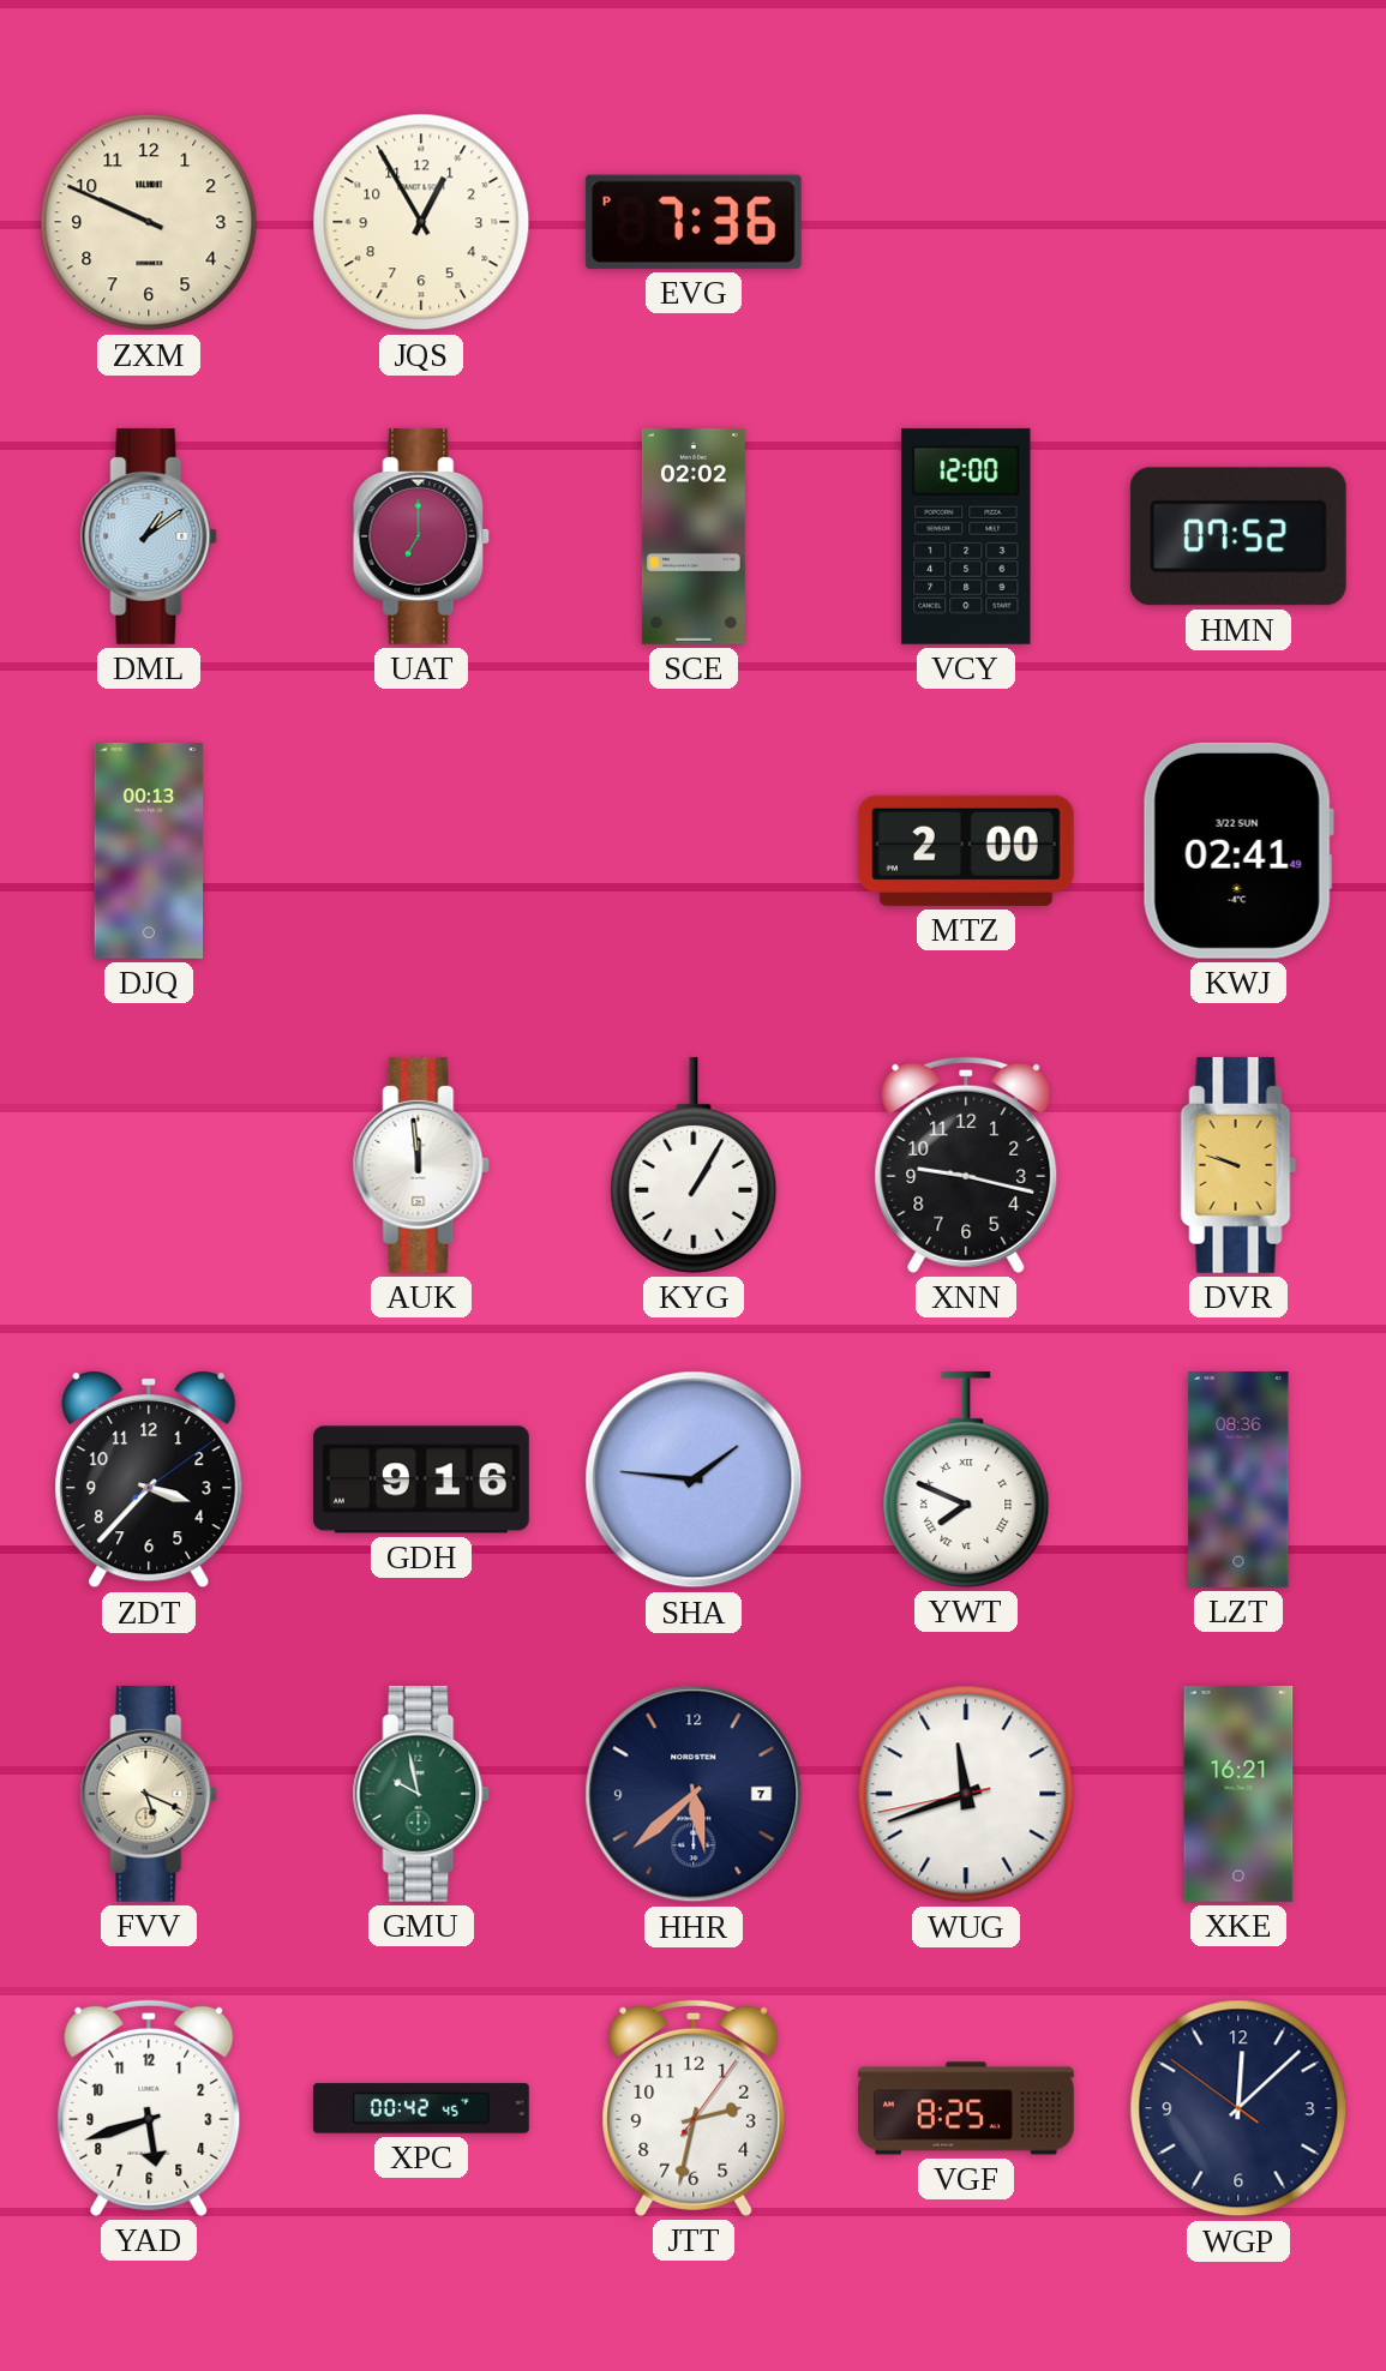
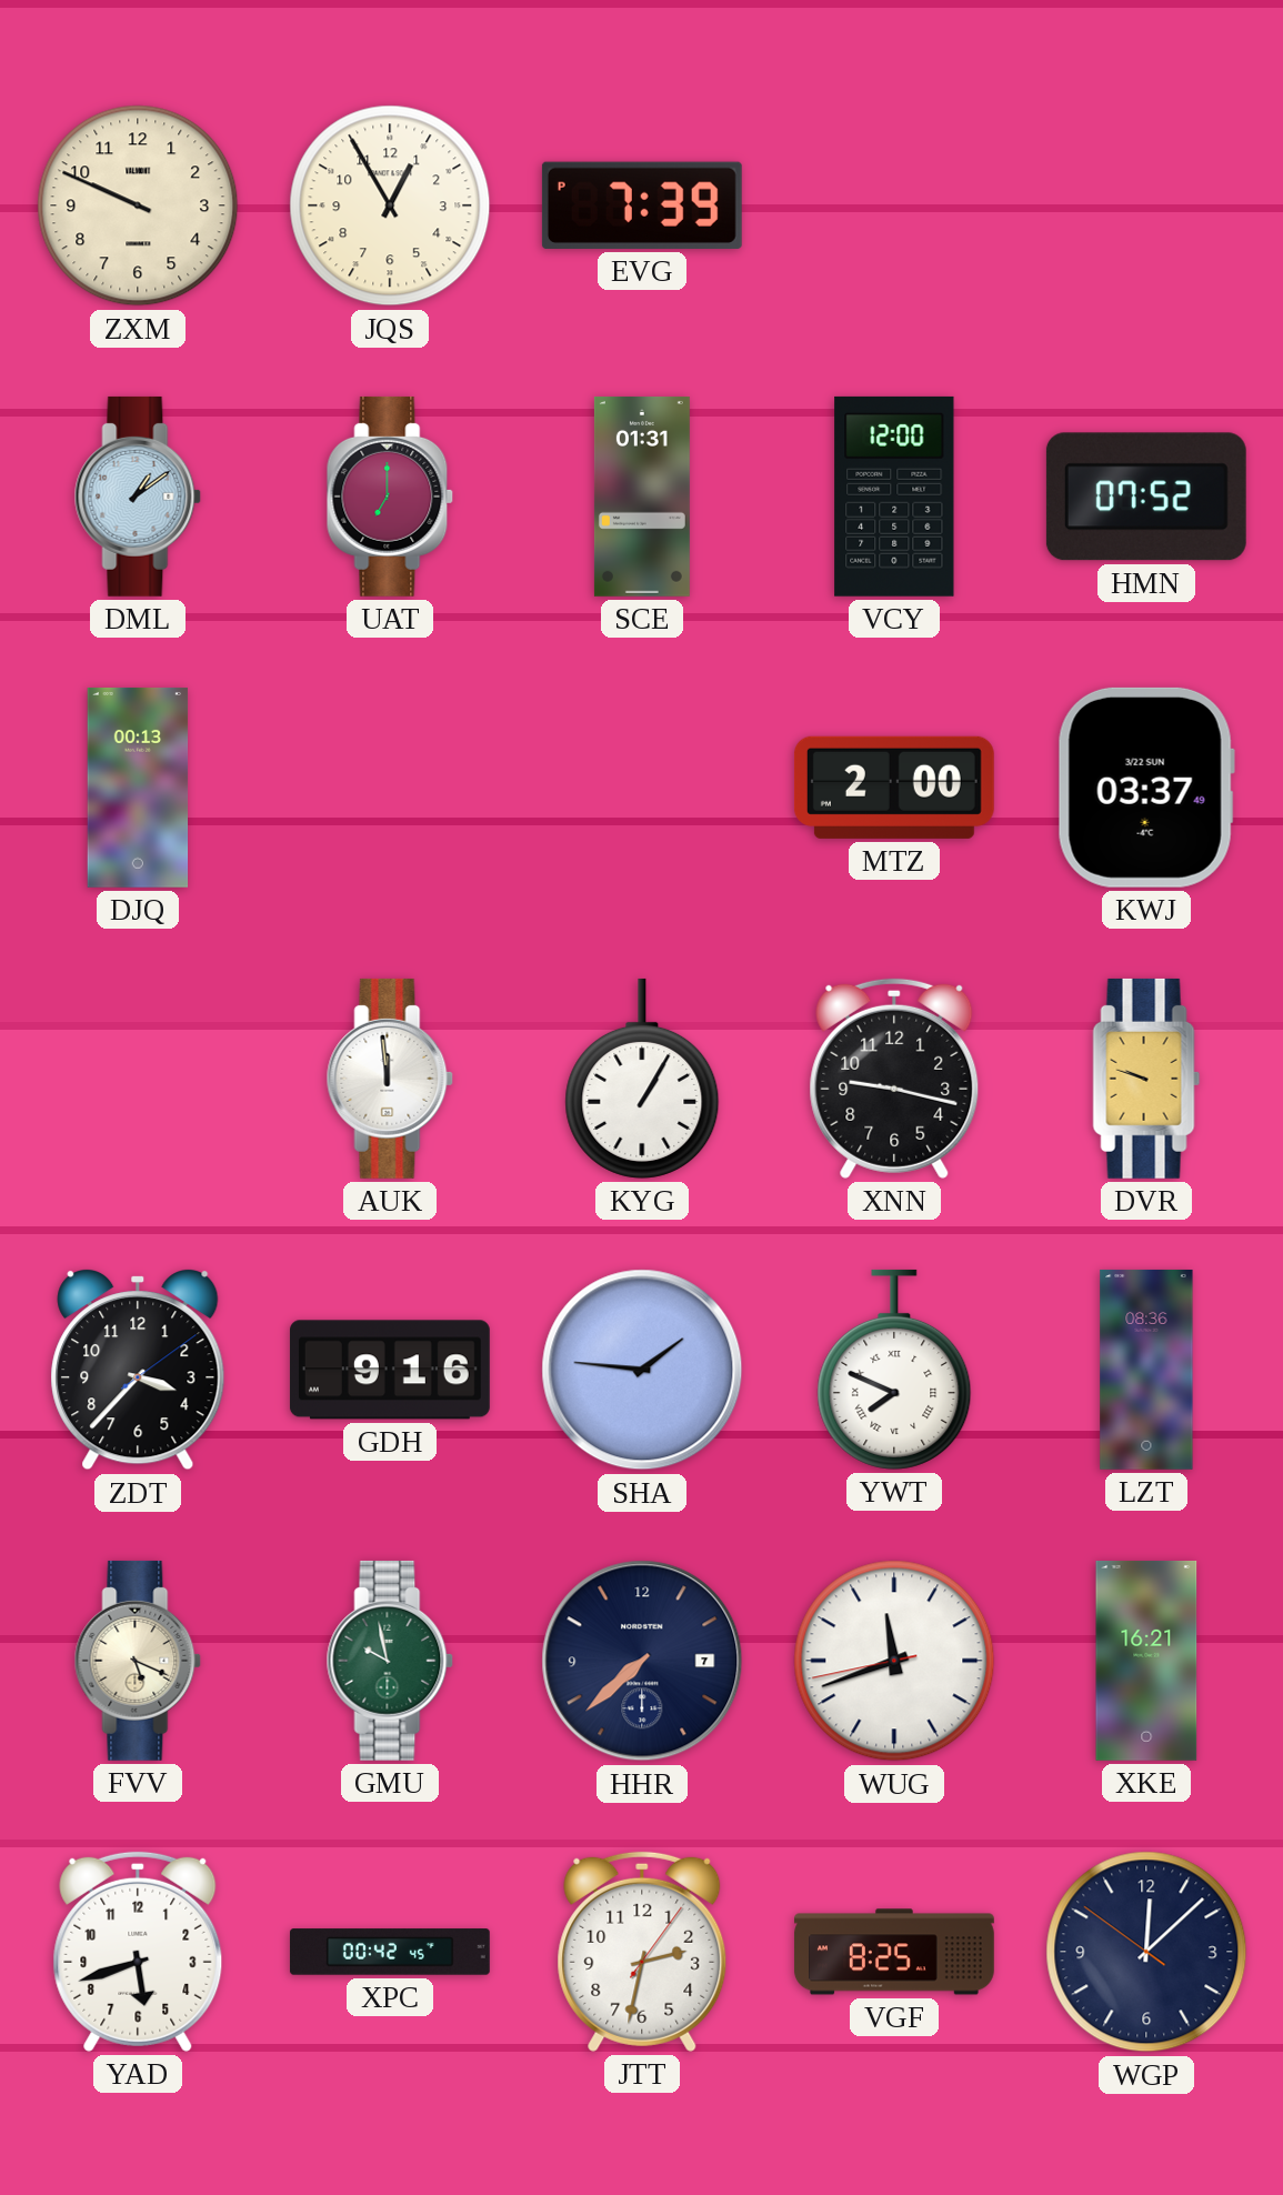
EVG: 7:36 -> 7:39
SCE: 02:02 -> 01:31
KWJ: 02:41 -> 03:37
HHR: 5:38 -> 7:38
